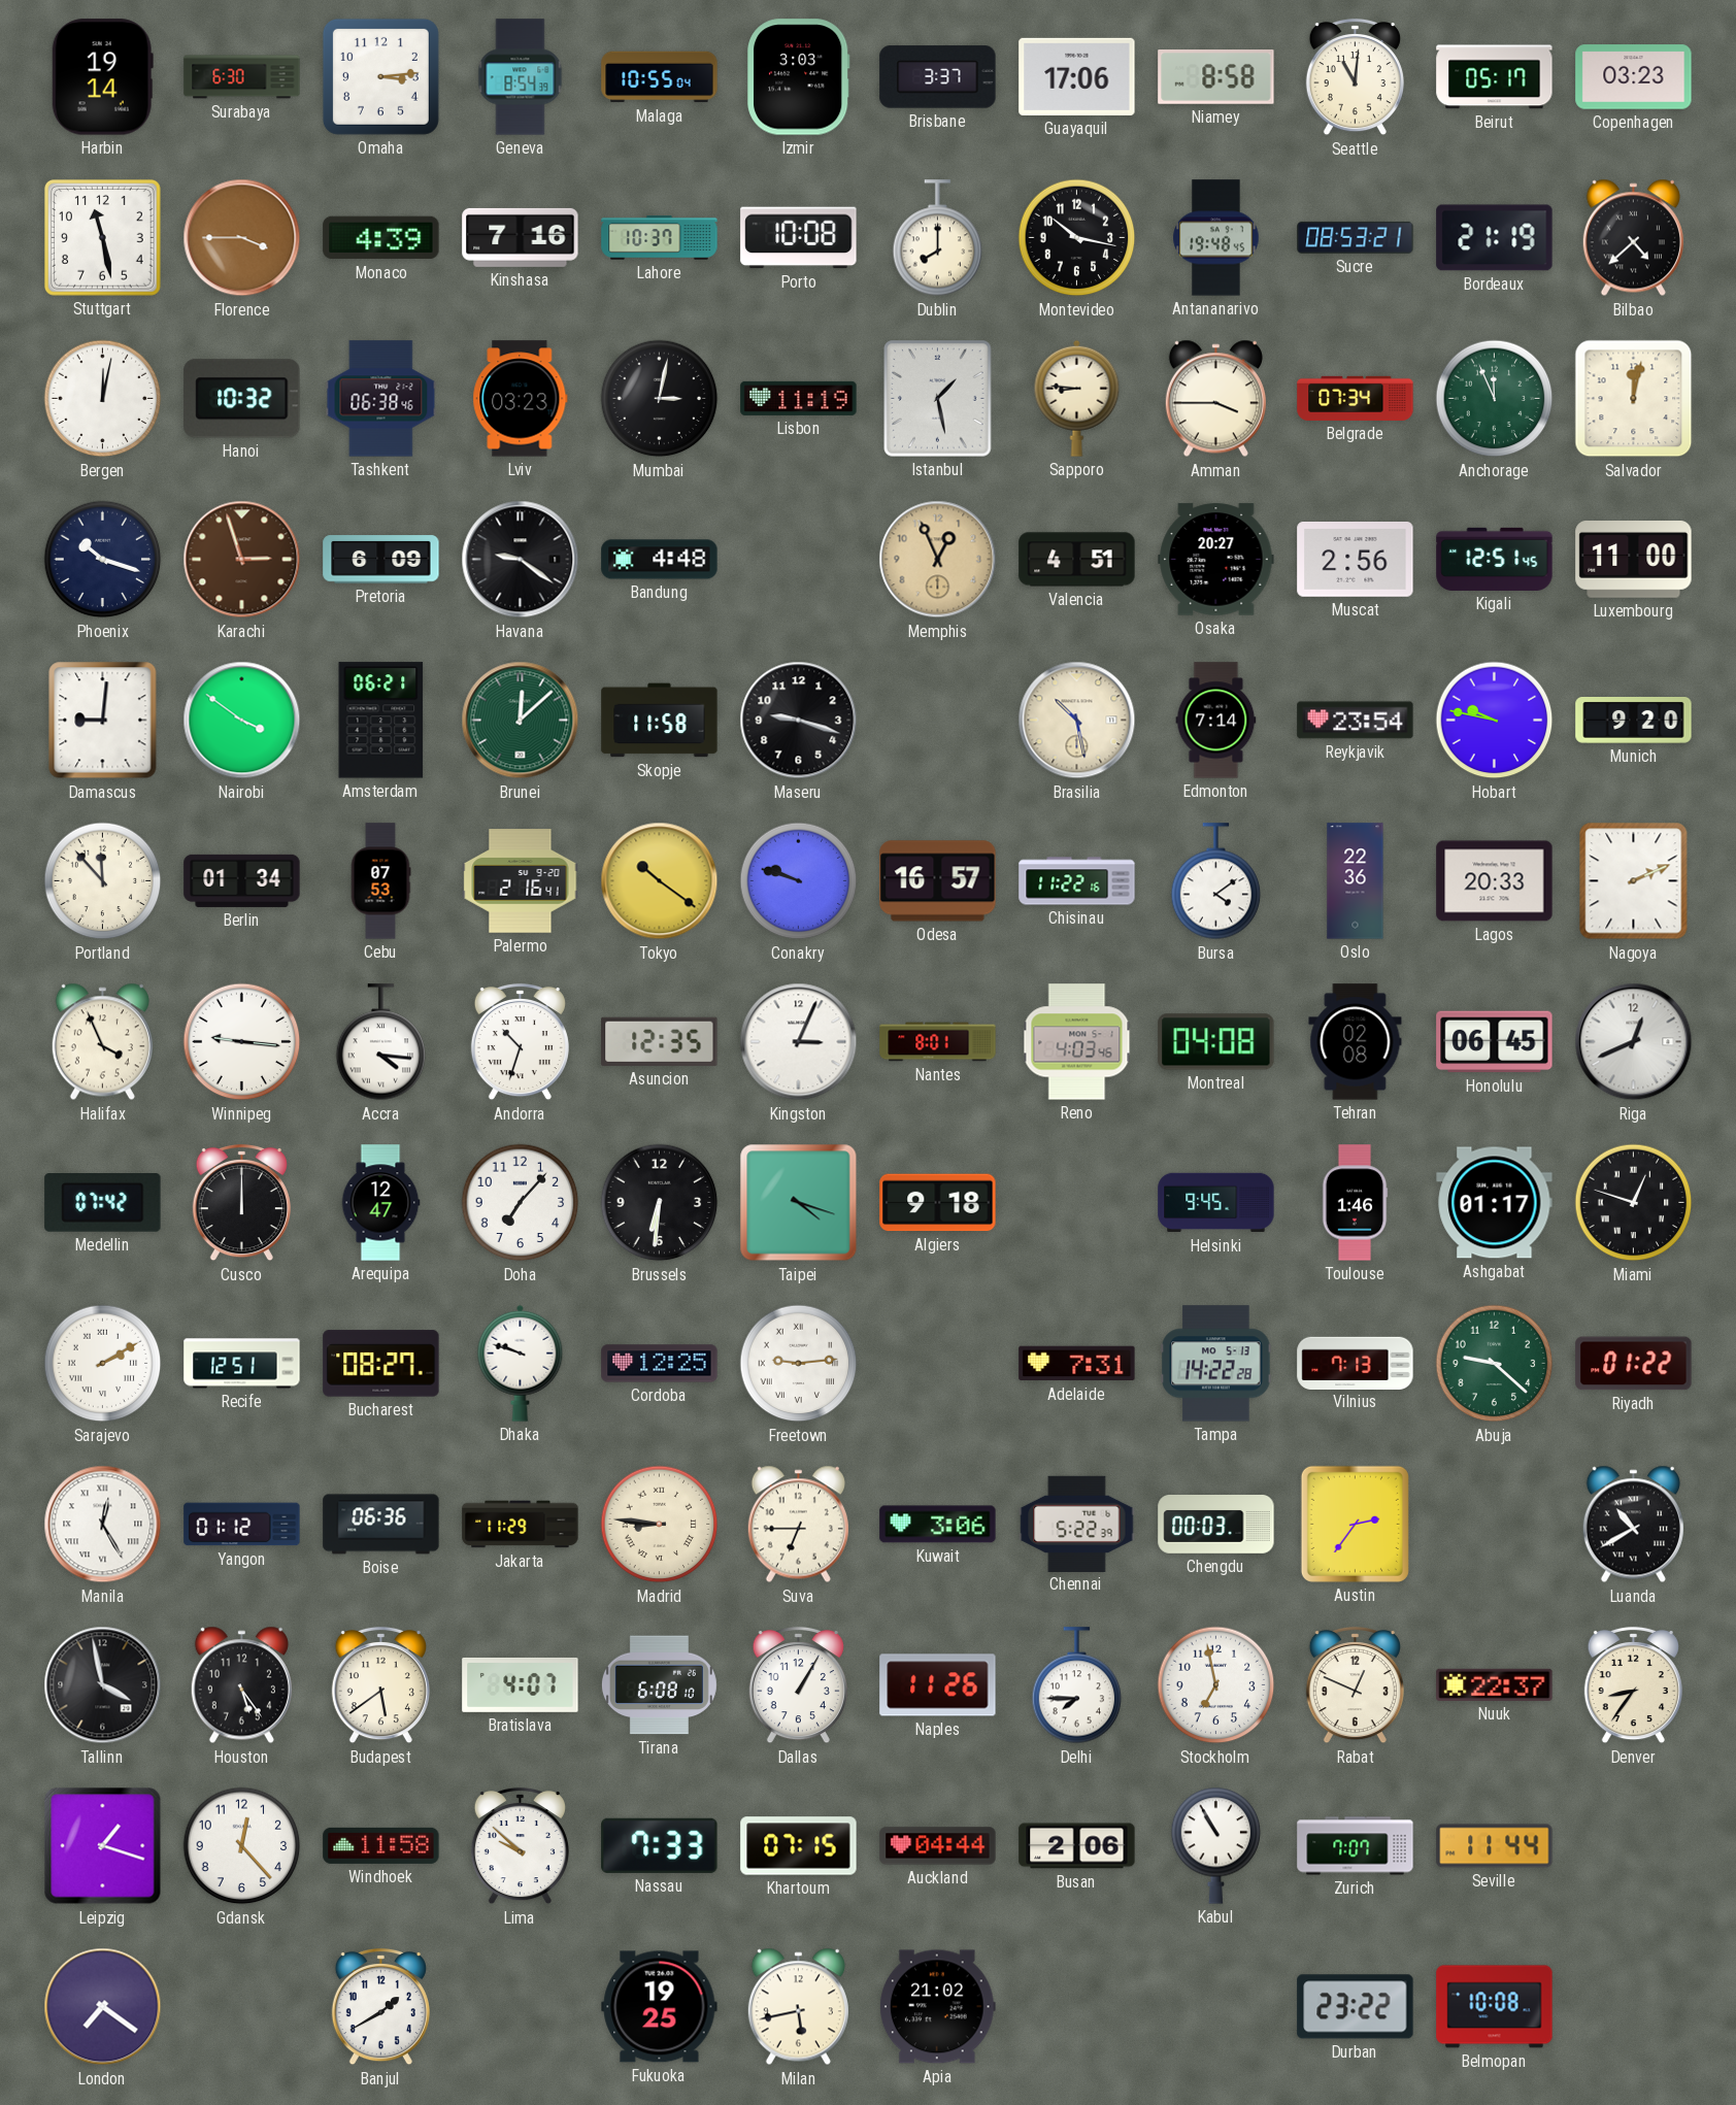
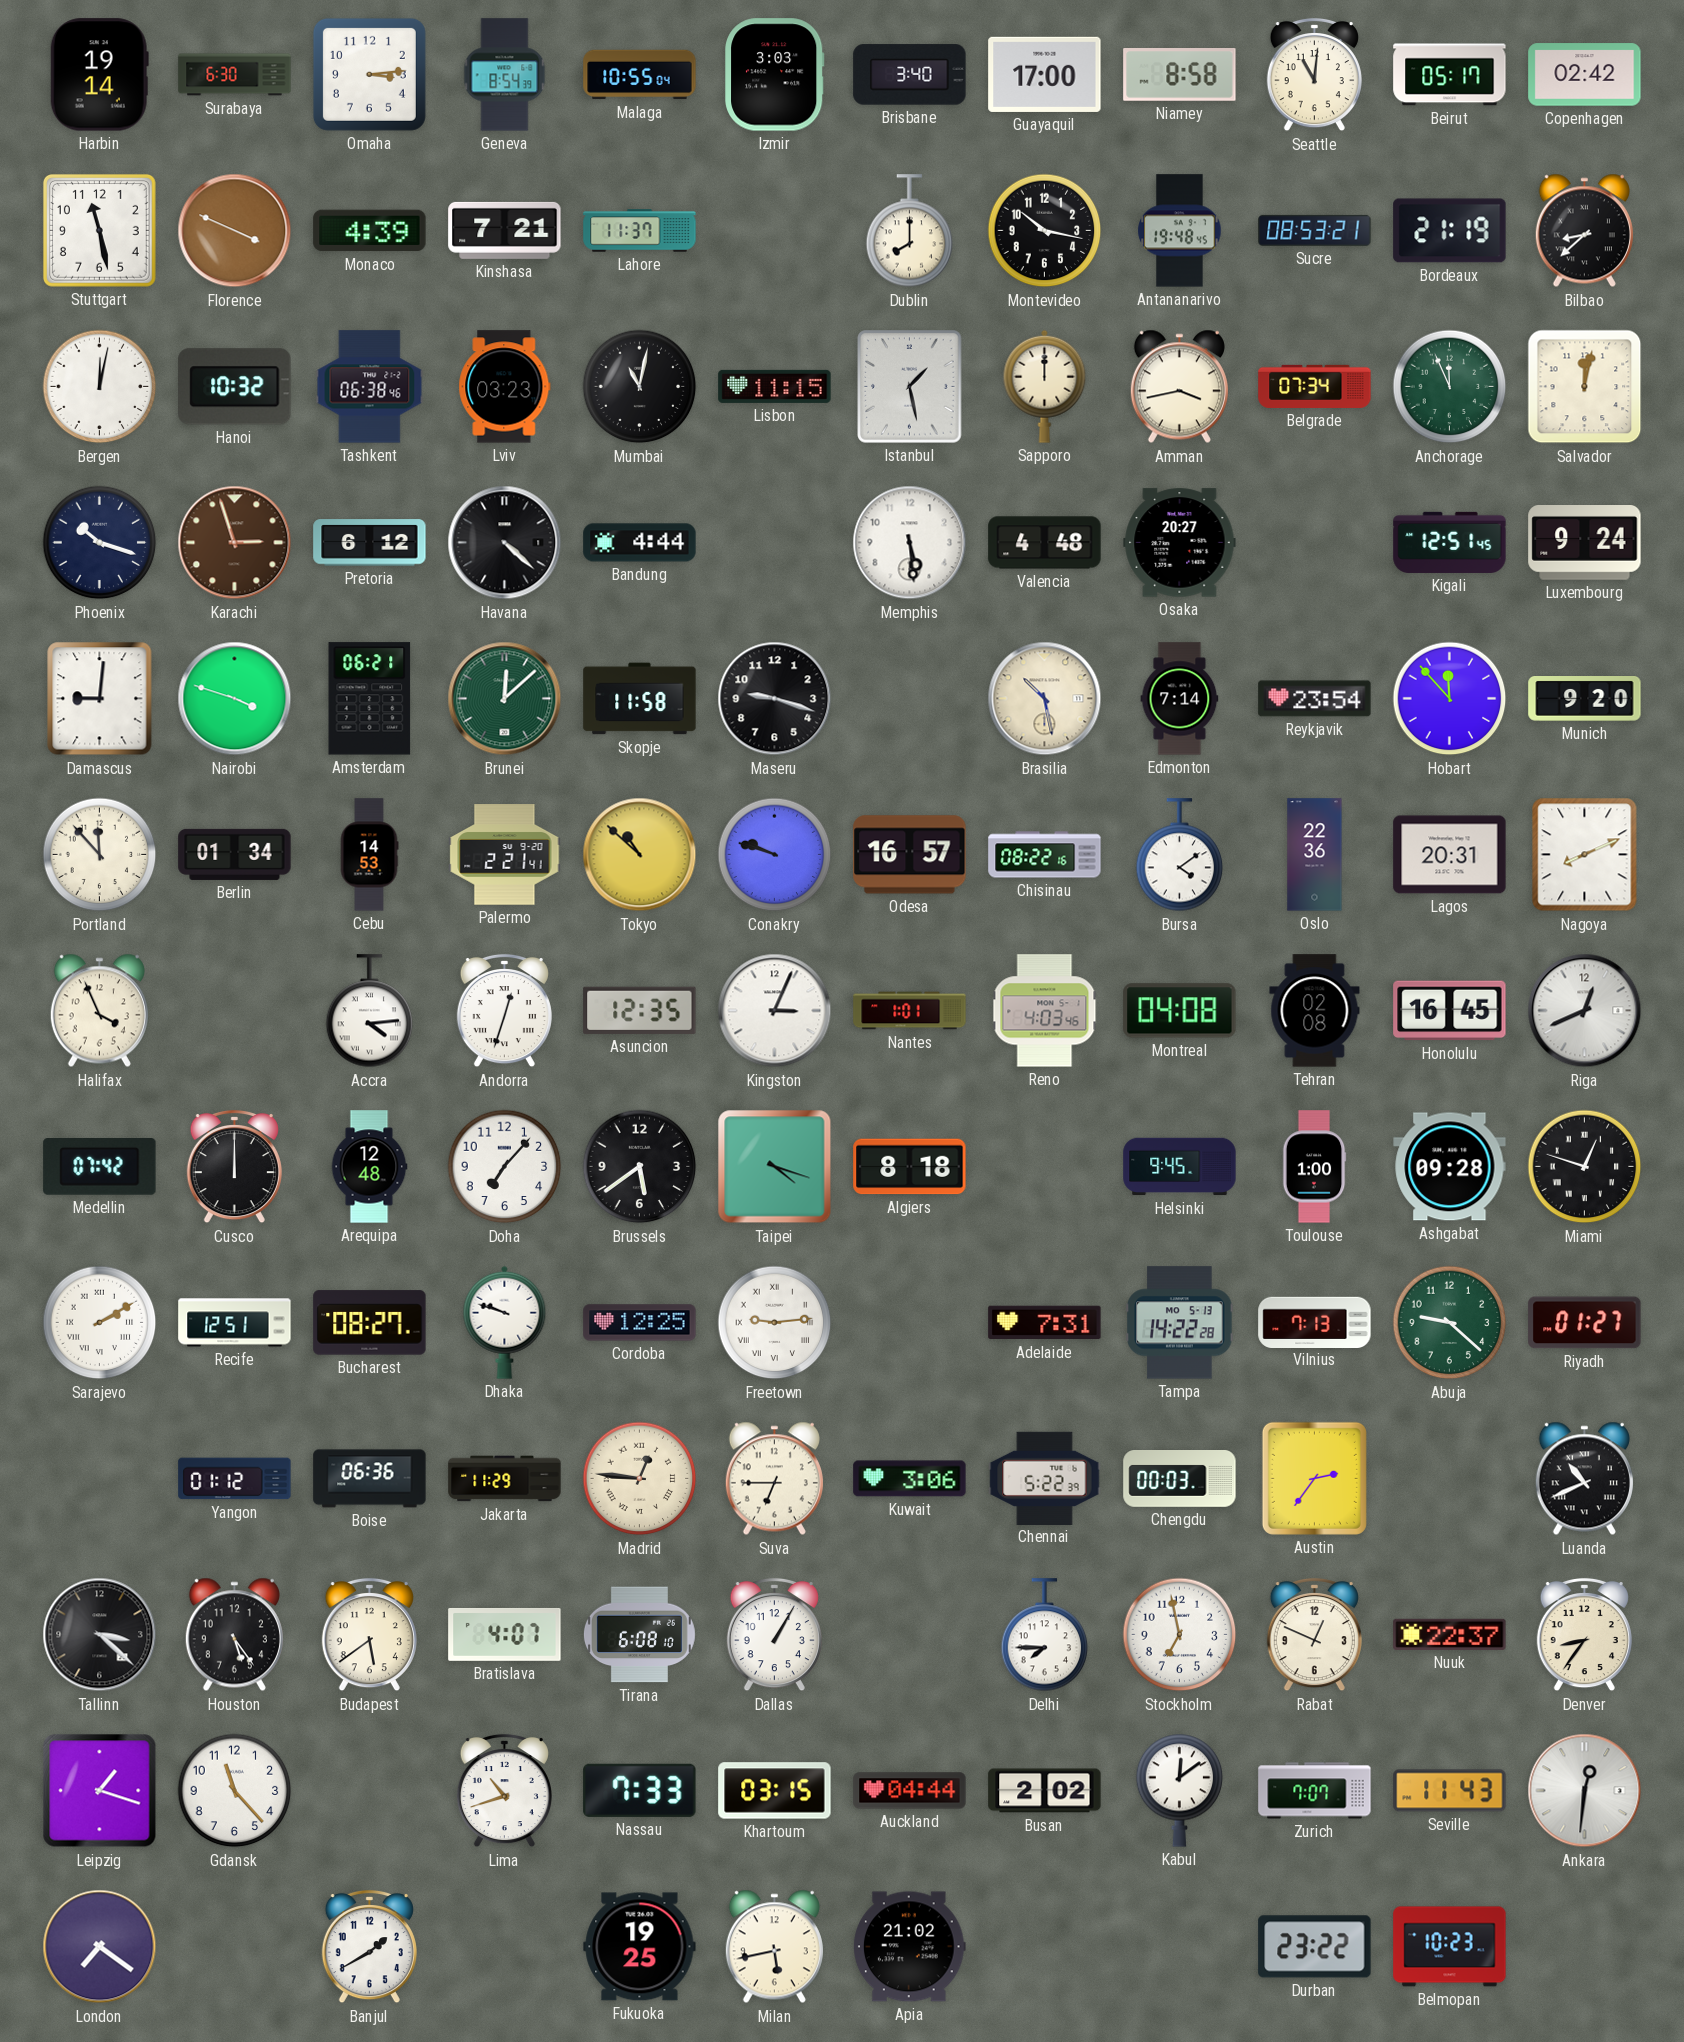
Brisbane: 3:37 -> 3:40
Guayaquil: 17:06 -> 17:00
Copenhagen: 03:23 -> 02:42
Florence: 3:45 -> 3:49
Kinshasa: 7:16 -> 7:21
Lahore: 10:37 -> 11:37
Porto: 10:08 -> none
Bilbao: 4:38 -> 8:38
Mumbai: 3:02 -> 11:02
Lisbon: 11:19 -> 11:15
Sapporo: 8:46 -> 12:00
Amman: 3:45 -> 3:43
Pretoria: 6:09 -> 6:12
Havana: 9:21 -> 4:22
Bandung: 4:48 -> 4:44
Memphis: 12:56 -> 5:29
Memphis dial: champagne -> white
Valencia: 4:51 -> 4:48
Muscat: 2:56 -> none
Luxembourg: 11:00 -> 9:24
Nairobi: 3:51 -> 3:48
Hobart: 9:47 -> 11:53
Cebu: 07:53 -> 14:53
Palermo: 2:16 -> 2:21
Tokyo: 10:21 -> 10:52
Chisinau: 11:22 -> 08:22
Lagos: 20:33 -> 20:31
Nagoya: 2:11 -> 8:11
Winnipeg: 9:16 -> none
Accra: 4:16 -> 4:14
Andorra: 10:33 -> 12:33
Nantes: 8:01 -> 1:01
Honolulu: 06:45 -> 16:45
Arequipa: 12:47 -> 12:48
Brussels: 6:31 -> 5:39
Algiers: 9:18 -> 8:18
Toulouse: 1:46 -> 1:00
Ashgabat: 01:17 -> 09:28
Riyadh: 01:22 -> 01:27
Manila: 12:25 -> none
Madrid: 8:46 -> 12:46
Luanda: 10:40 -> 10:41
Tallinn: 3:58 -> 3:22
Naples: 11:26 -> none
Gdansk: 12:23 -> 11:23
Windhoek: 11:58 -> none
Lima: 9:52 -> 10:42
Khartoum: 07:15 -> 03:15
Busan: 2:06 -> 2:02
Kabul: 10:55 -> 12:09
Seville: 11:44 -> 11:43
Ankara: none -> 12:31
Belmopan: 10:08 -> 10:23
